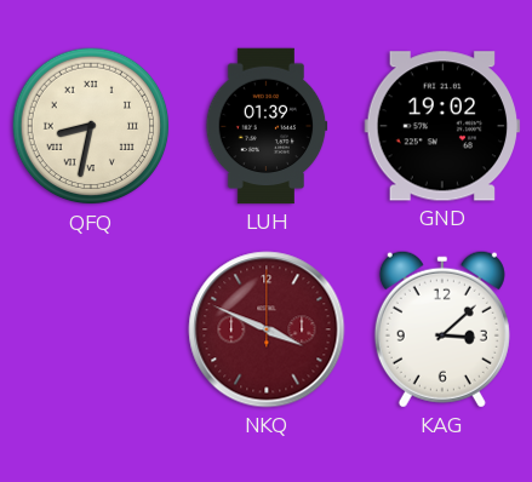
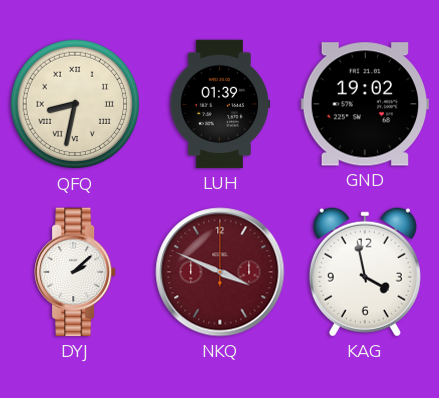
DYJ: none -> 2:08
KAG: 3:08 -> 3:58
